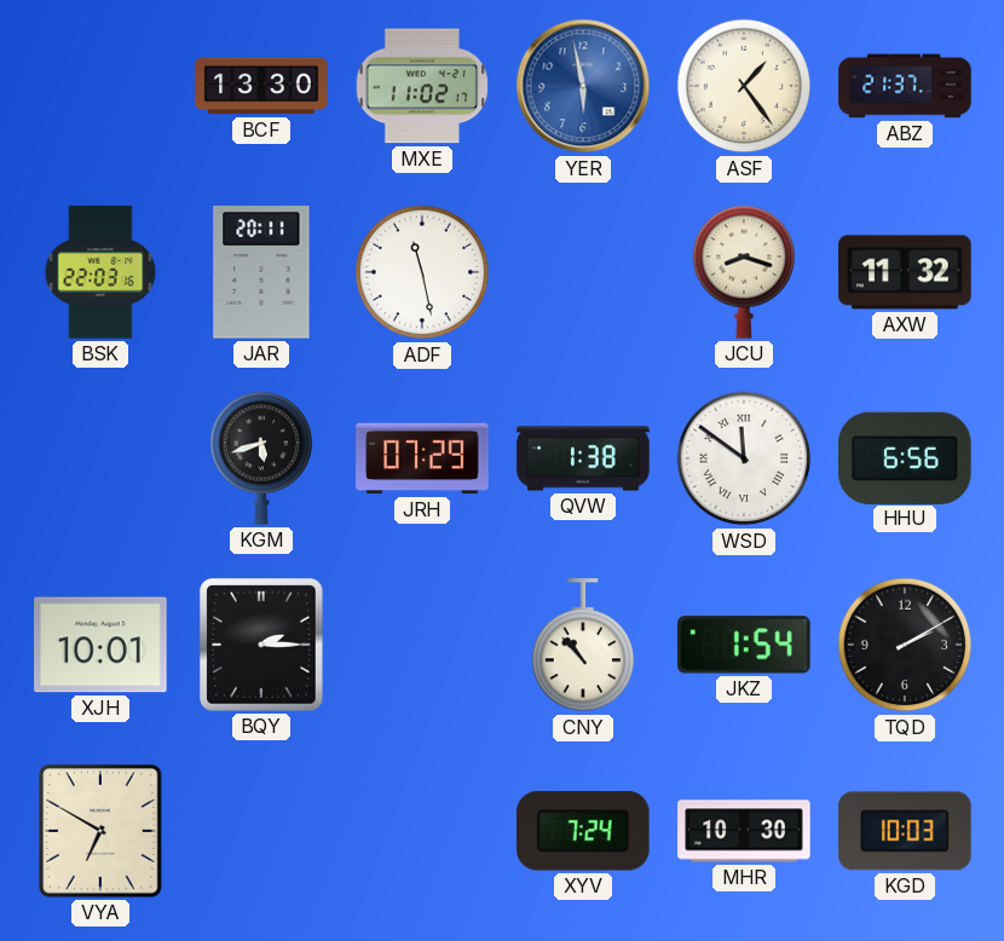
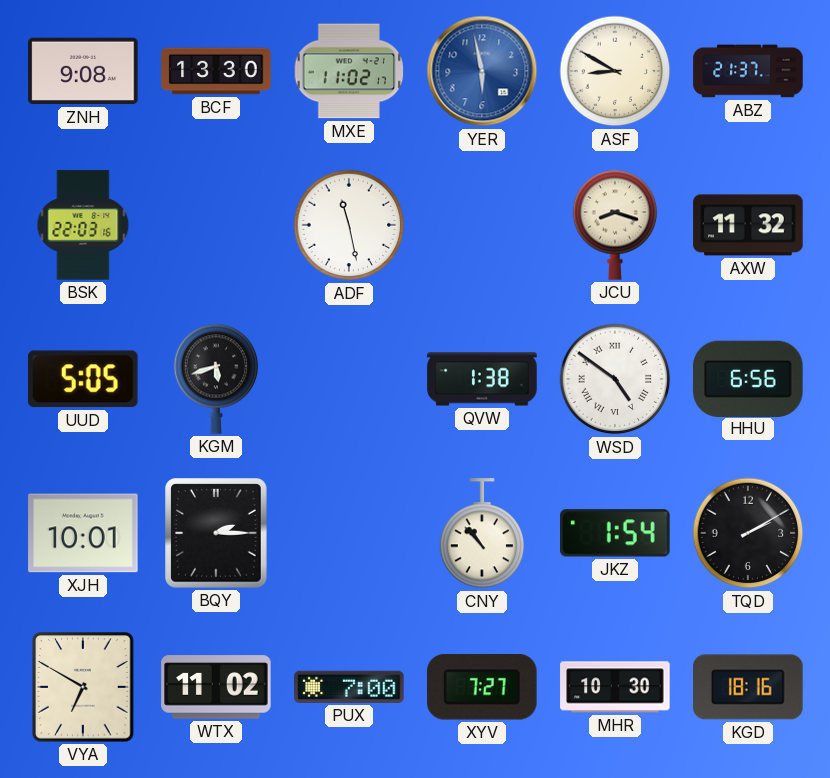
ZNH: none -> 9:08
ASF: 1:24 -> 8:50
JAR: 20:11 -> none
UUD: none -> 5:05
JRH: 07:29 -> none
WSD: 11:51 -> 4:51
WTX: none -> 11:02
PUX: none -> 7:00
XYV: 7:24 -> 7:27
KGD: 10:03 -> 18:16
